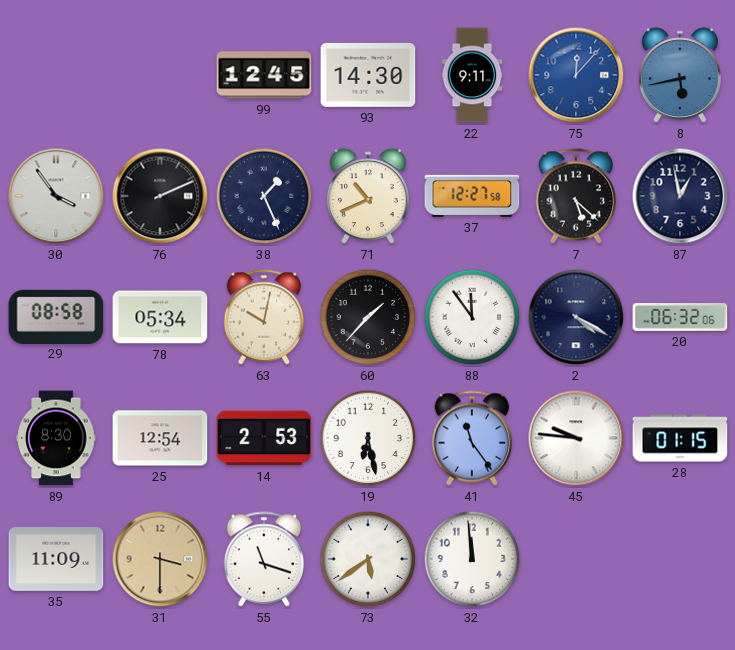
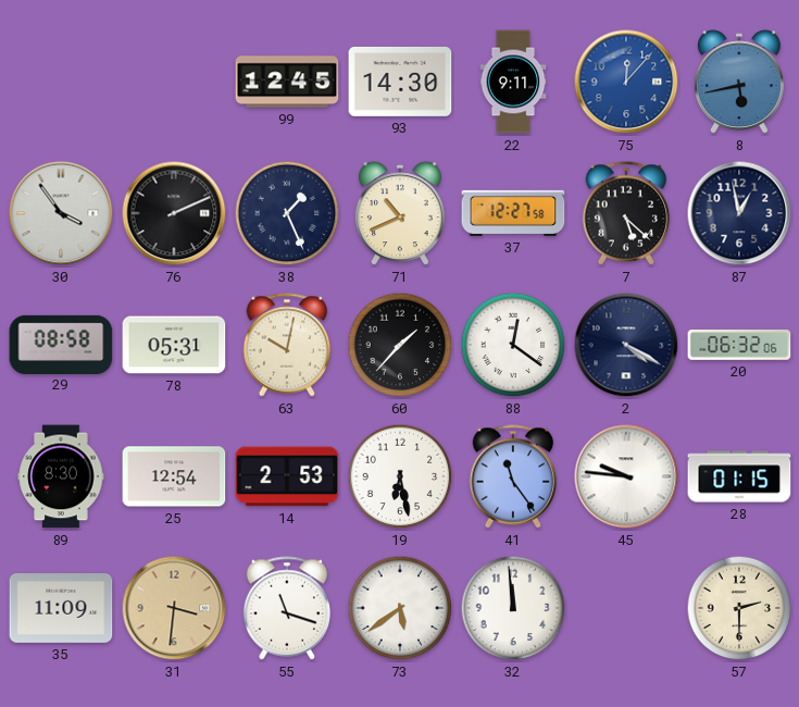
78: 05:34 -> 05:31
88: 11:54 -> 12:21
31: 3:30 -> 3:31
57: none -> 2:30
